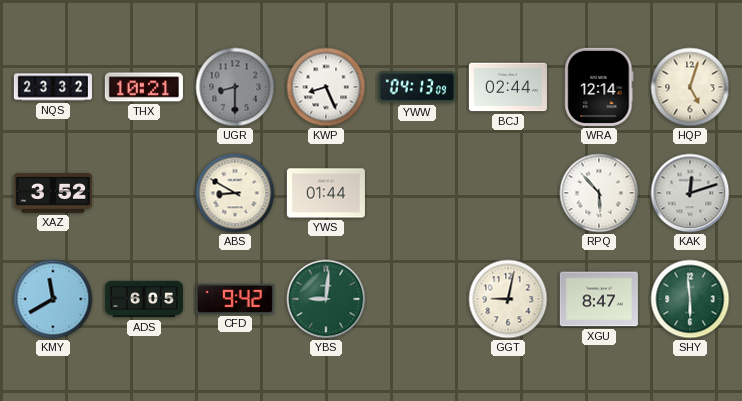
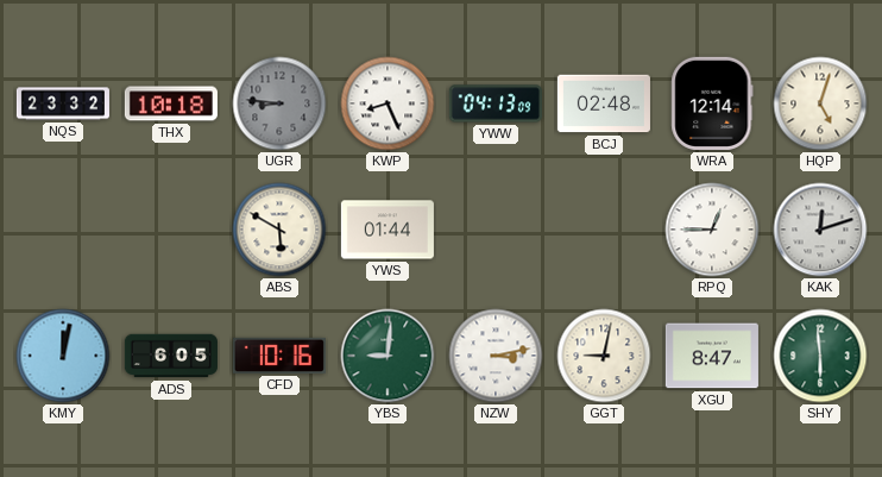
THX: 10:21 -> 10:18
UGR: 8:30 -> 8:46
BCJ: 02:44 -> 02:48
XAZ: 3:52 -> none
ABS: 8:50 -> 5:50
RPQ: 5:53 -> 12:45
KMY: 11:40 -> 12:02
CFD: 9:42 -> 10:16
NZW: none -> 3:13
